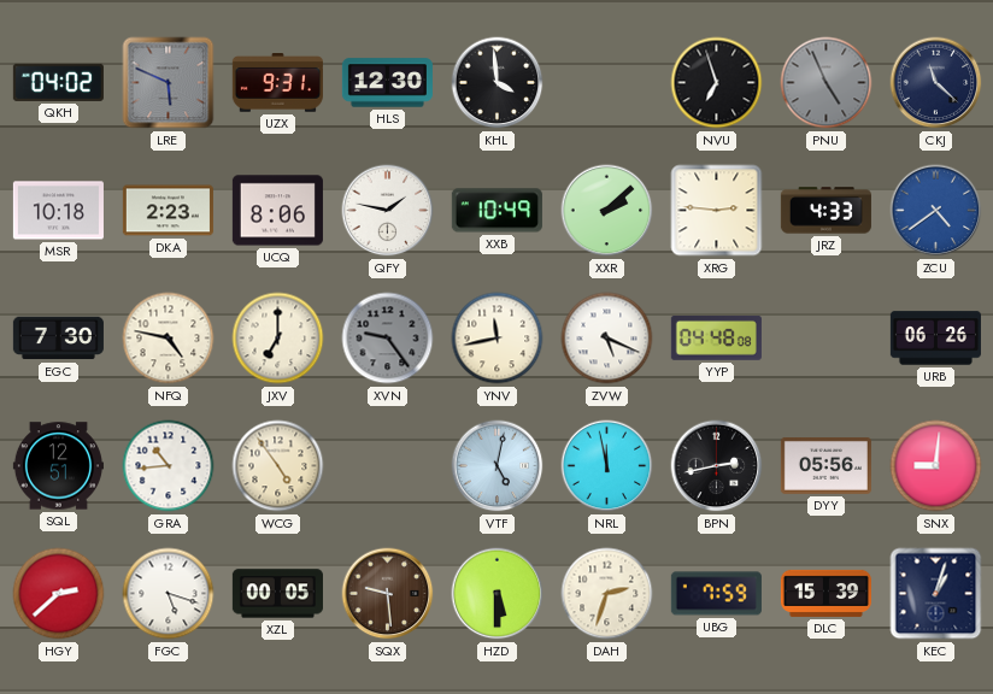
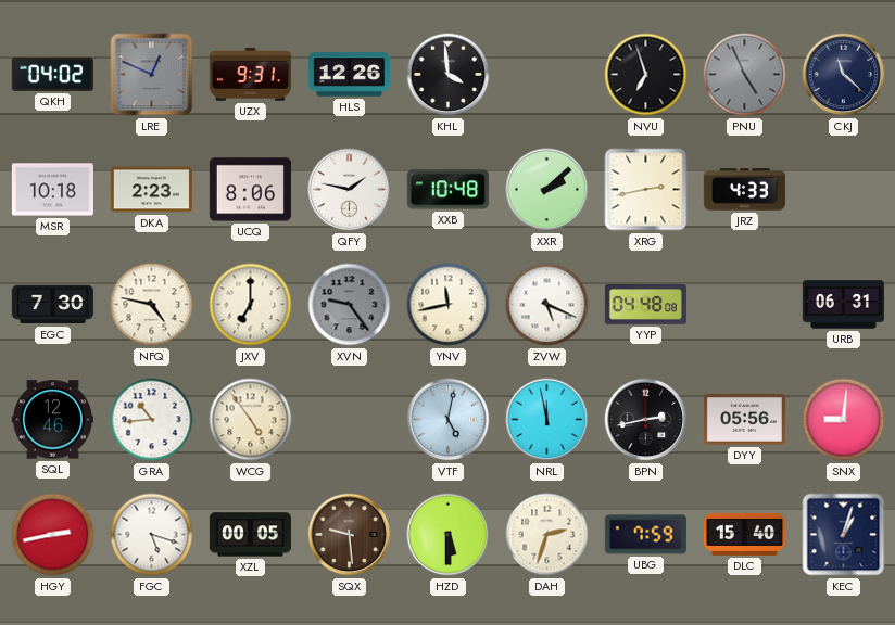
LRE: 5:49 -> 12:49
HLS: 12:30 -> 12:26
XXB: 10:49 -> 10:48
XRG: 2:46 -> 2:43
ZCU: 4:39 -> none
URB: 06:26 -> 06:31
SQL: 12:51 -> 12:46
HGY: 2:38 -> 2:43
DLC: 15:39 -> 15:40
